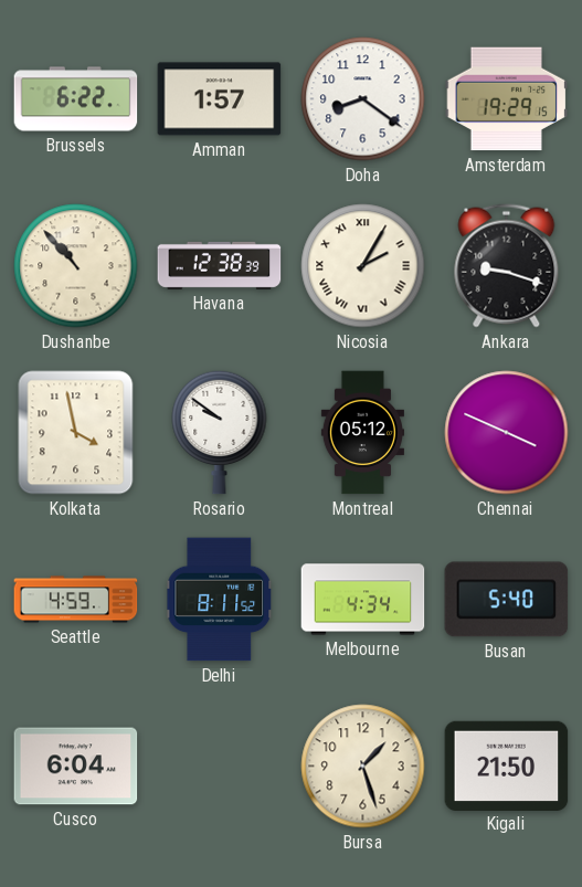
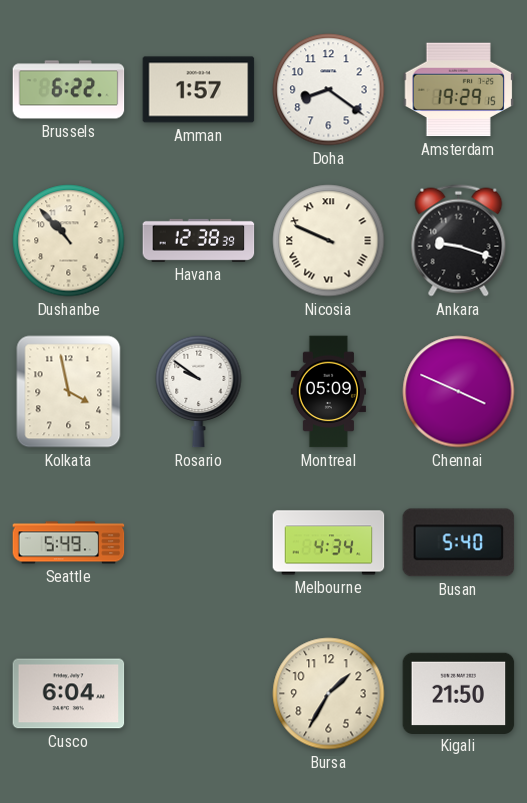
Nicosia: 2:05 -> 9:49
Montreal: 05:12 -> 05:09
Seattle: 4:59 -> 5:49
Delhi: 8:11 -> none
Bursa: 1:27 -> 1:35
